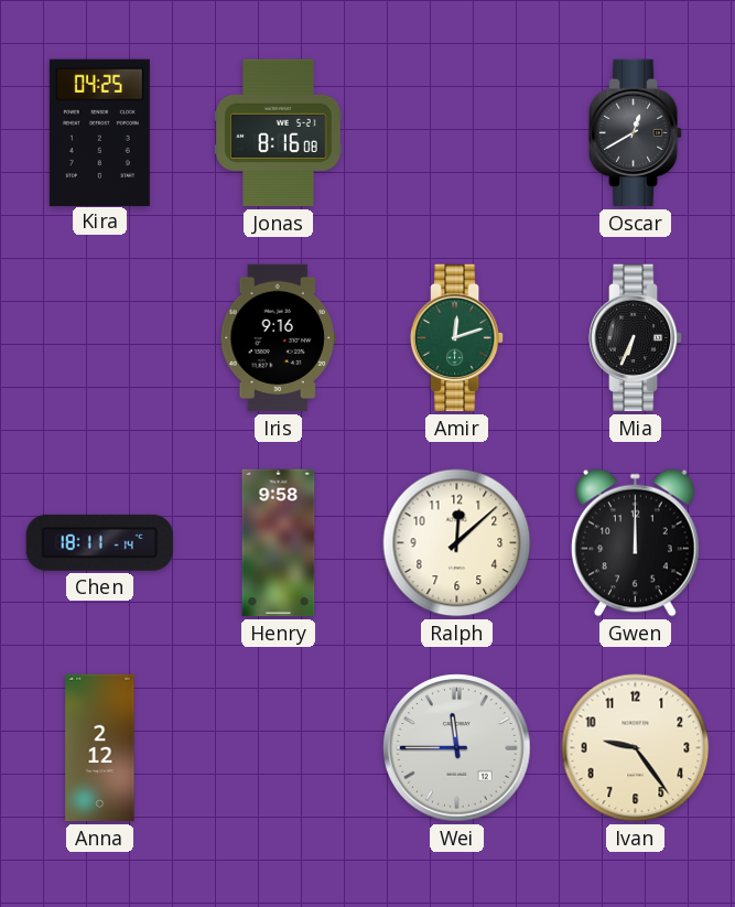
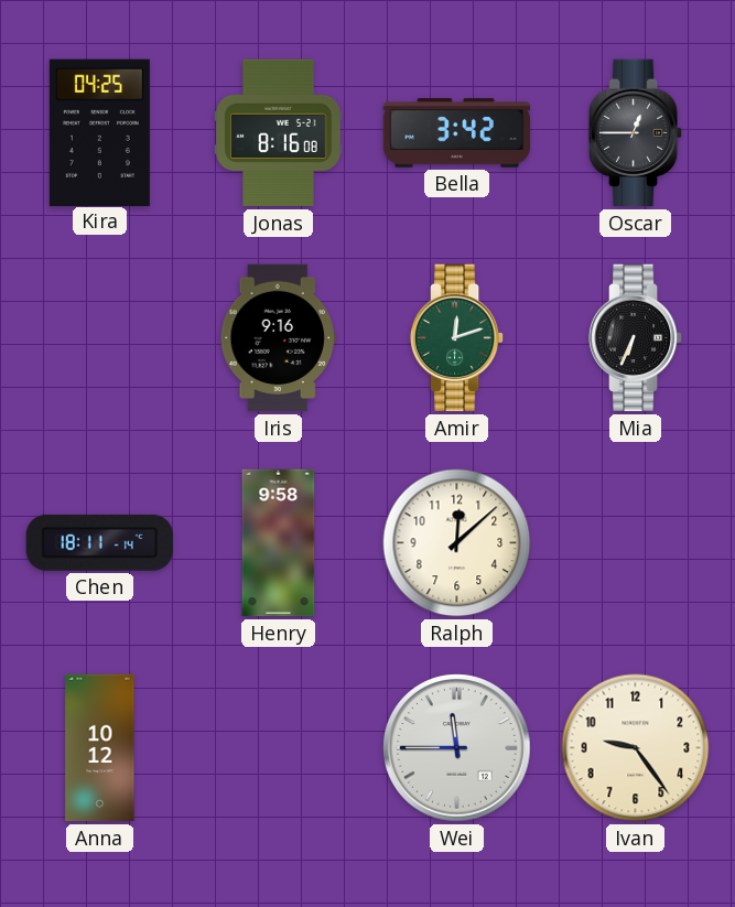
Bella: none -> 3:42
Oscar: 12:40 -> 12:45
Gwen: 12:00 -> none
Anna: 2:12 -> 10:12
